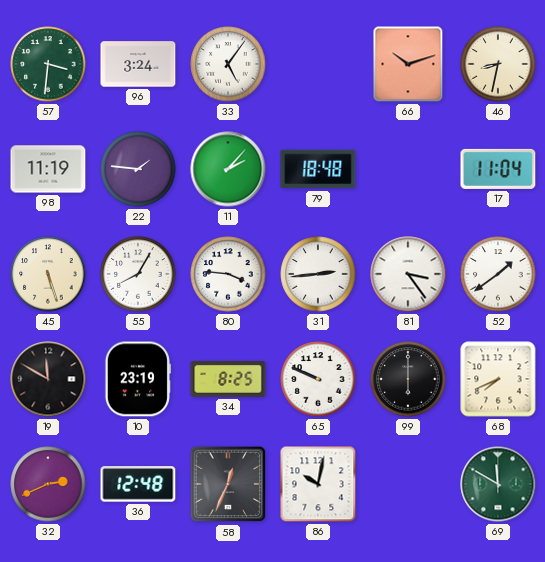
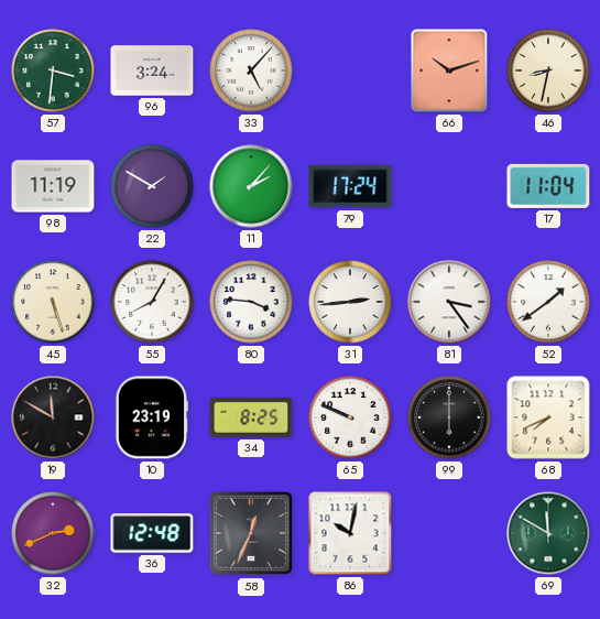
33: 5:06 -> 5:07
22: 1:46 -> 1:50
79: 18:48 -> 17:24
